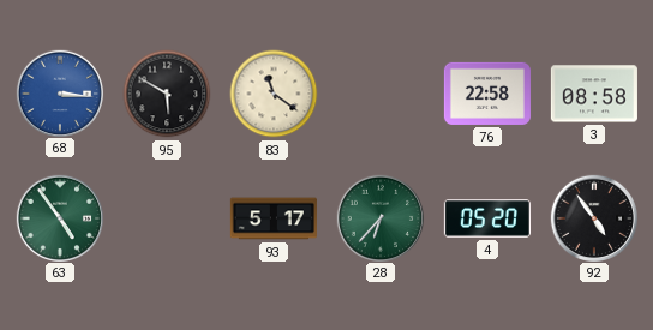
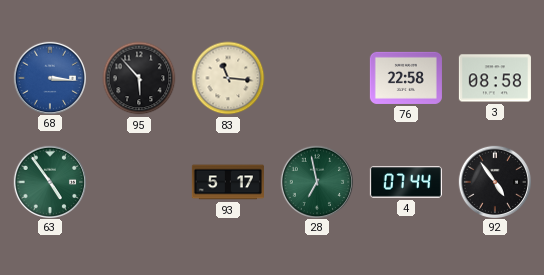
95: 5:50 -> 5:53
83: 11:21 -> 11:16
28: 6:37 -> 6:58
4: 05:20 -> 07:44
